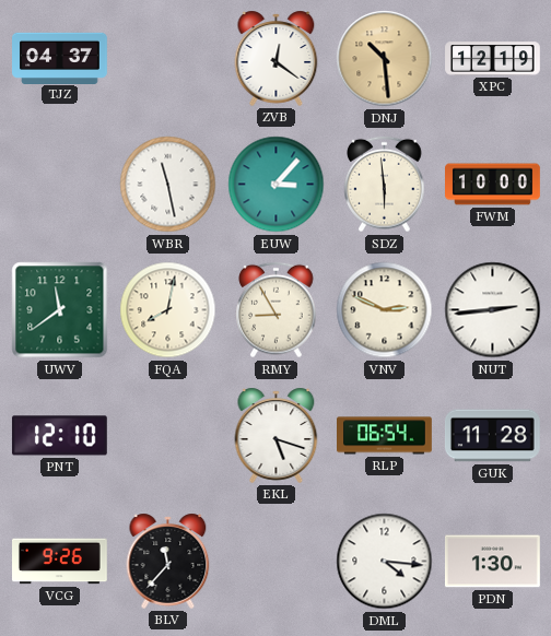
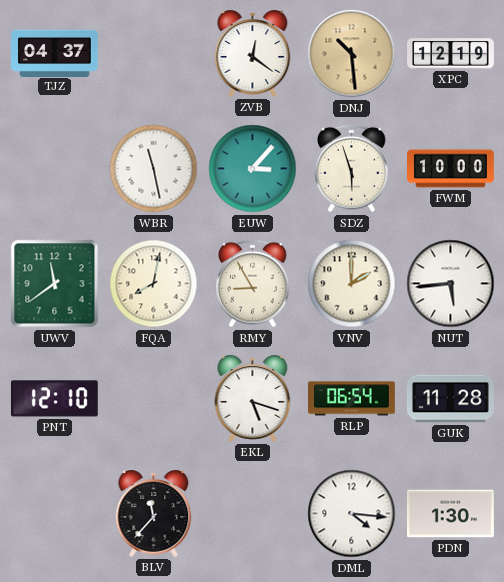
SDZ: 5:59 -> 5:57
VNV: 2:49 -> 2:00
NUT: 2:44 -> 5:44
VCG: 9:26 -> none
